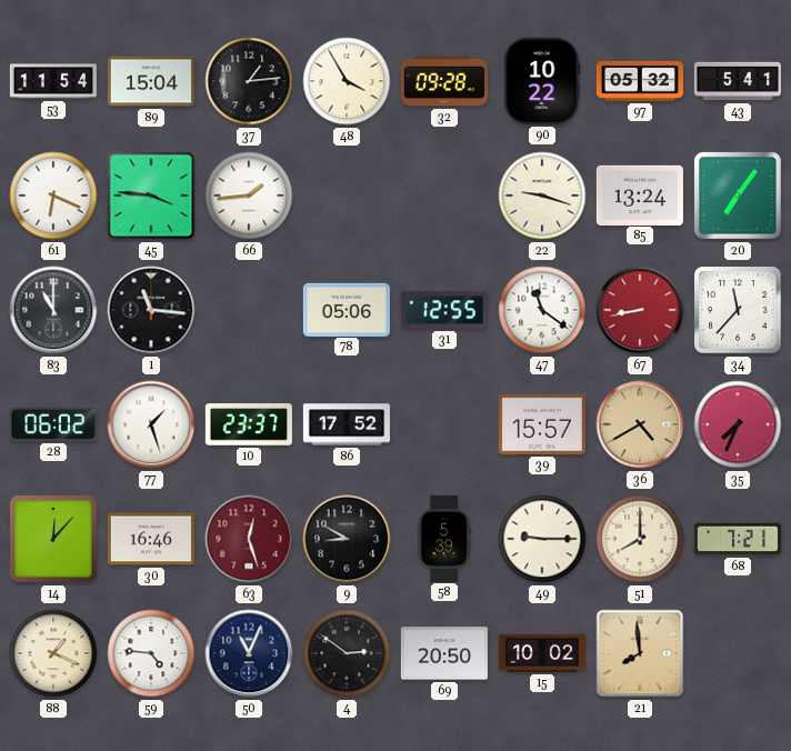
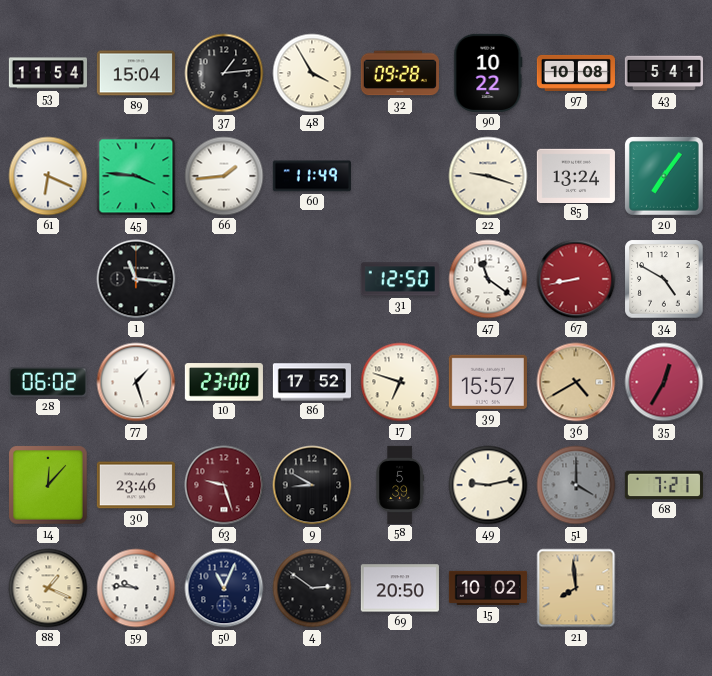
97: 05:32 -> 10:08
60: none -> 11:49
83: 11:00 -> none
78: 05:06 -> none
31: 12:55 -> 12:50
34: 11:37 -> 4:50
10: 23:37 -> 23:00
17: none -> 6:48
35: 7:34 -> 12:35
30: 16:46 -> 23:46
63: 12:27 -> 9:27
49: 9:15 -> 9:13
51: 8:00 -> 4:00
51 dial: cream -> grey
59: 4:46 -> 9:46
